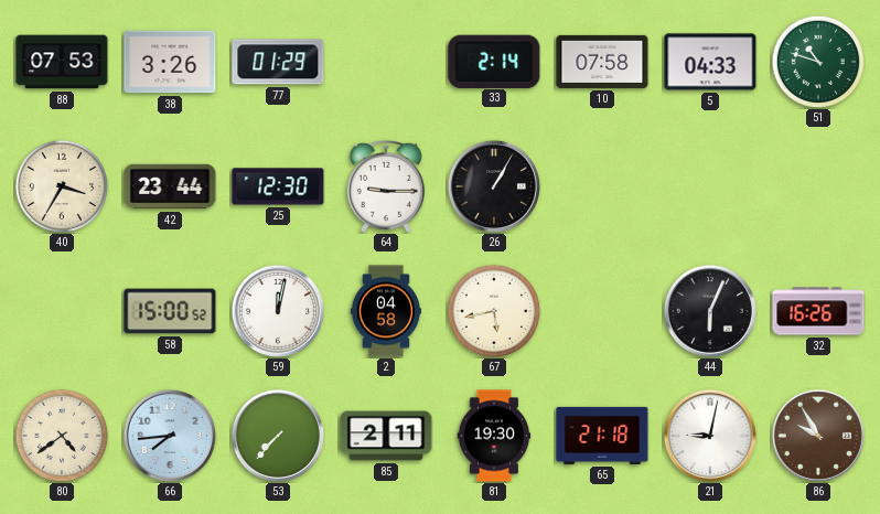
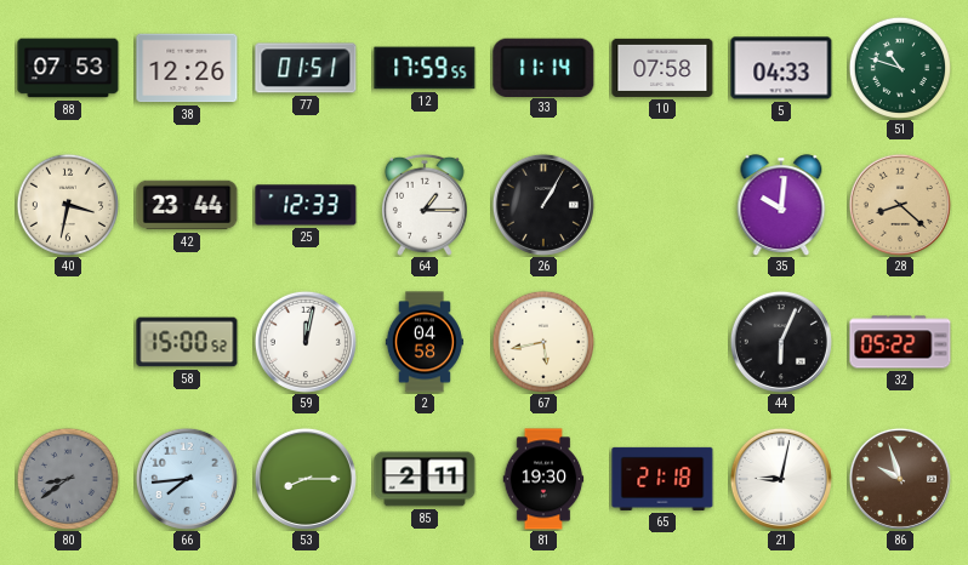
38: 3:26 -> 12:26
77: 01:29 -> 01:51
12: none -> 17:59
33: 2:14 -> 11:14
40: 3:35 -> 3:32
25: 12:30 -> 12:33
64: 9:15 -> 1:15
35: none -> 10:01
28: none -> 8:22
32: 16:26 -> 05:22
80: 4:39 -> 8:39
80 dial: cream -> grey
53: 7:37 -> 8:15
86: 9:55 -> 9:57
